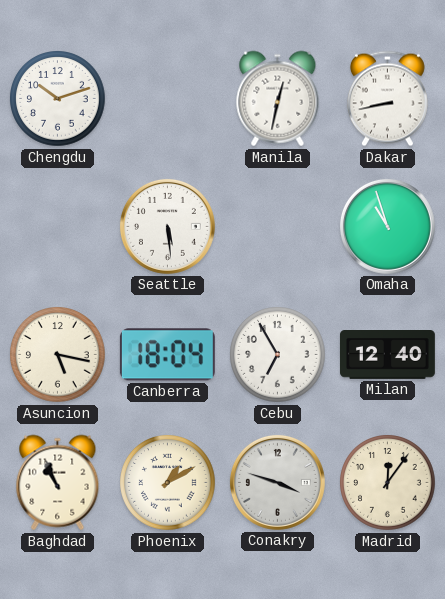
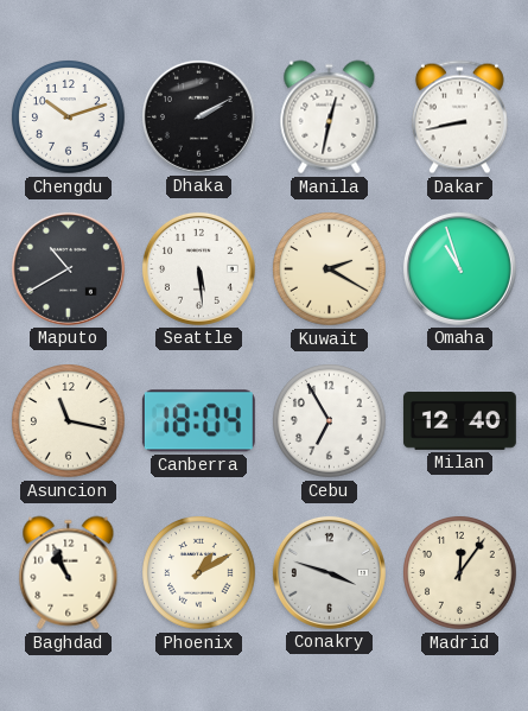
Dhaka: none -> 2:10
Maputo: none -> 10:40
Kuwait: none -> 2:20
Asuncion: 5:17 -> 11:17
